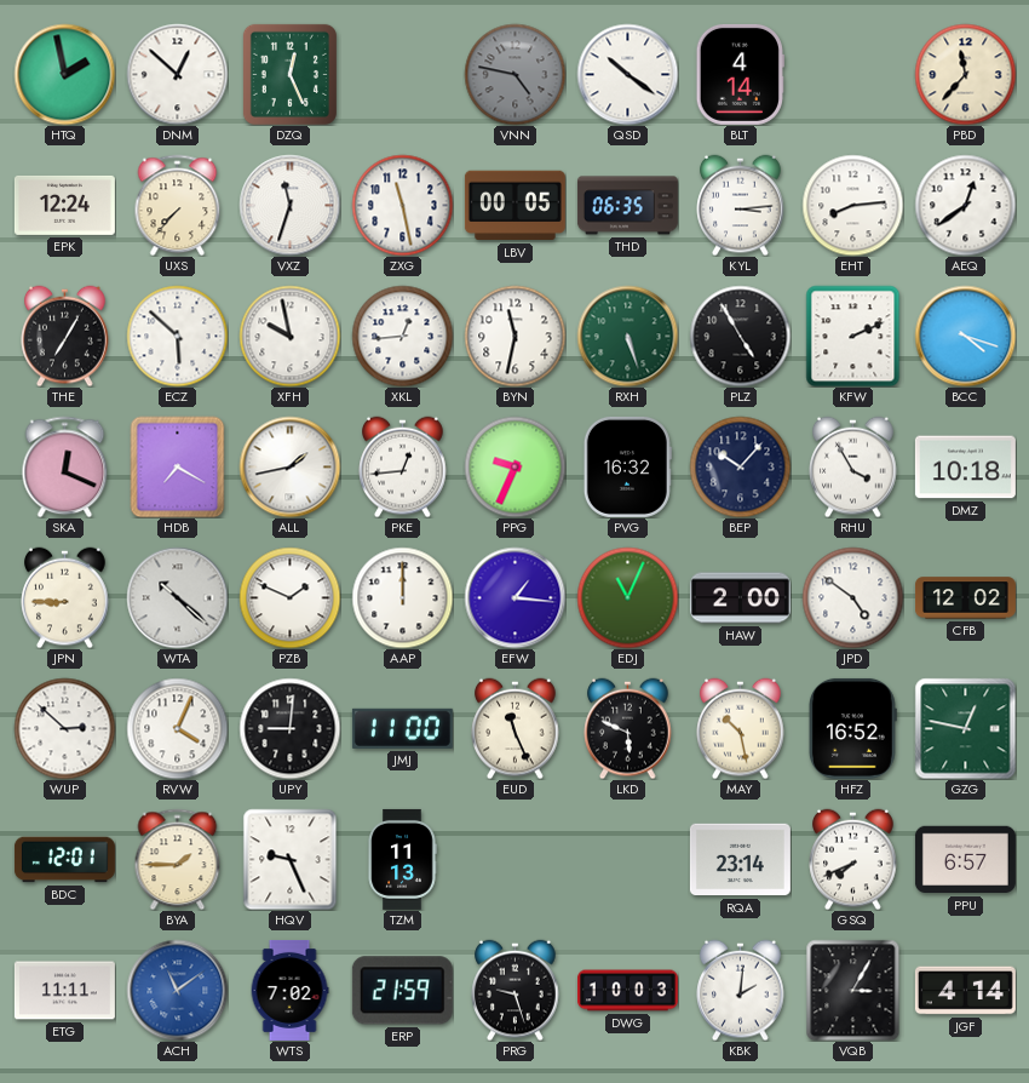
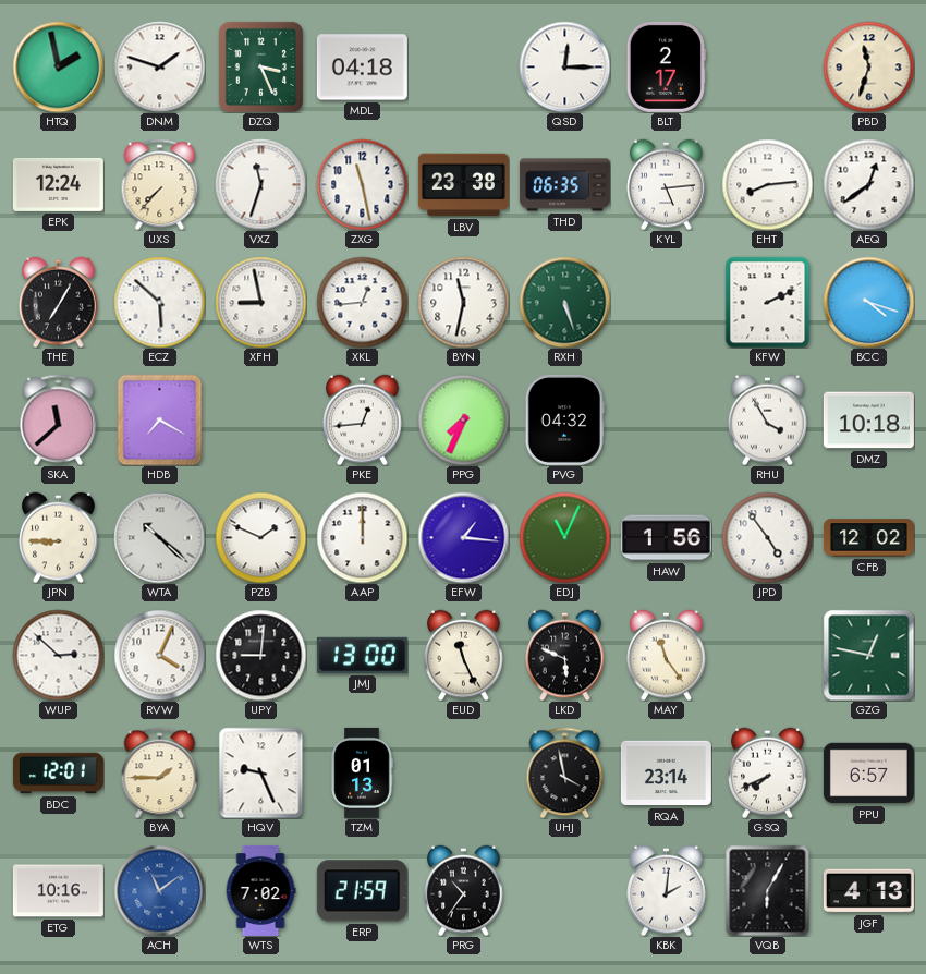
DNM: 12:52 -> 1:48
DZQ: 12:26 -> 3:26
MDL: none -> 04:18
VNN: 4:47 -> none
QSD: 10:21 -> 12:15
BLT: 4:14 -> 2:17
PBD: 11:37 -> 11:33
LBV: 00:05 -> 23:38
KYL: 3:14 -> 5:14
XFH: 9:58 -> 8:58
PLZ: 4:55 -> none
SKA: 12:19 -> 11:38
ALL: 1:43 -> none
PPG: 9:34 -> 7:34
PVG: 16:32 -> 04:32
BEP: 10:07 -> none
HAW: 2:00 -> 1:56
JPD: 4:51 -> 4:54
JMJ: 11:00 -> 13:00
MAY: 10:28 -> 11:24
HFZ: 16:52 -> none
TZM: 11:13 -> 01:13
UHJ: none -> 3:58
ETG: 11:11 -> 10:16
PRG: 9:27 -> 10:36
DWG: 10:03 -> none
VQB: 3:05 -> 6:05
JGF: 4:14 -> 4:13
